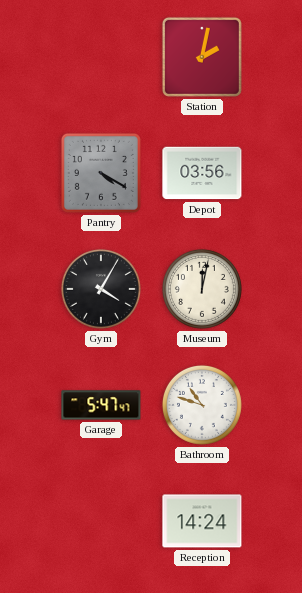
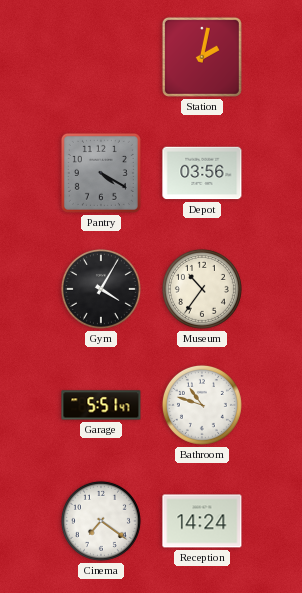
Museum: 12:02 -> 10:36
Garage: 5:47 -> 5:51
Cinema: none -> 7:21
